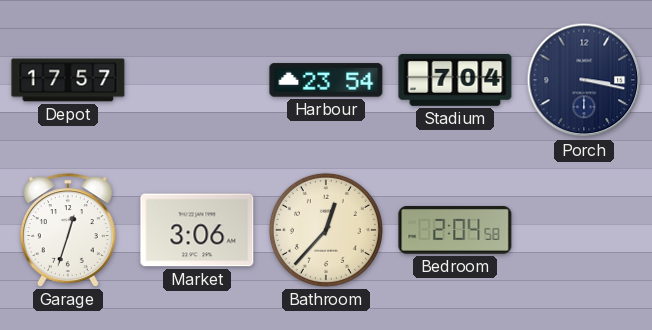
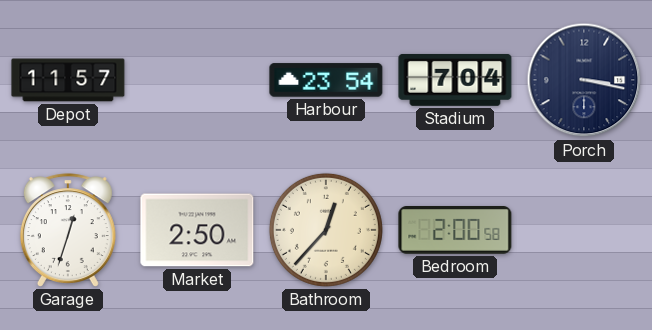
Depot: 17:57 -> 11:57
Market: 3:06 -> 2:50
Bedroom: 2:04 -> 2:00
